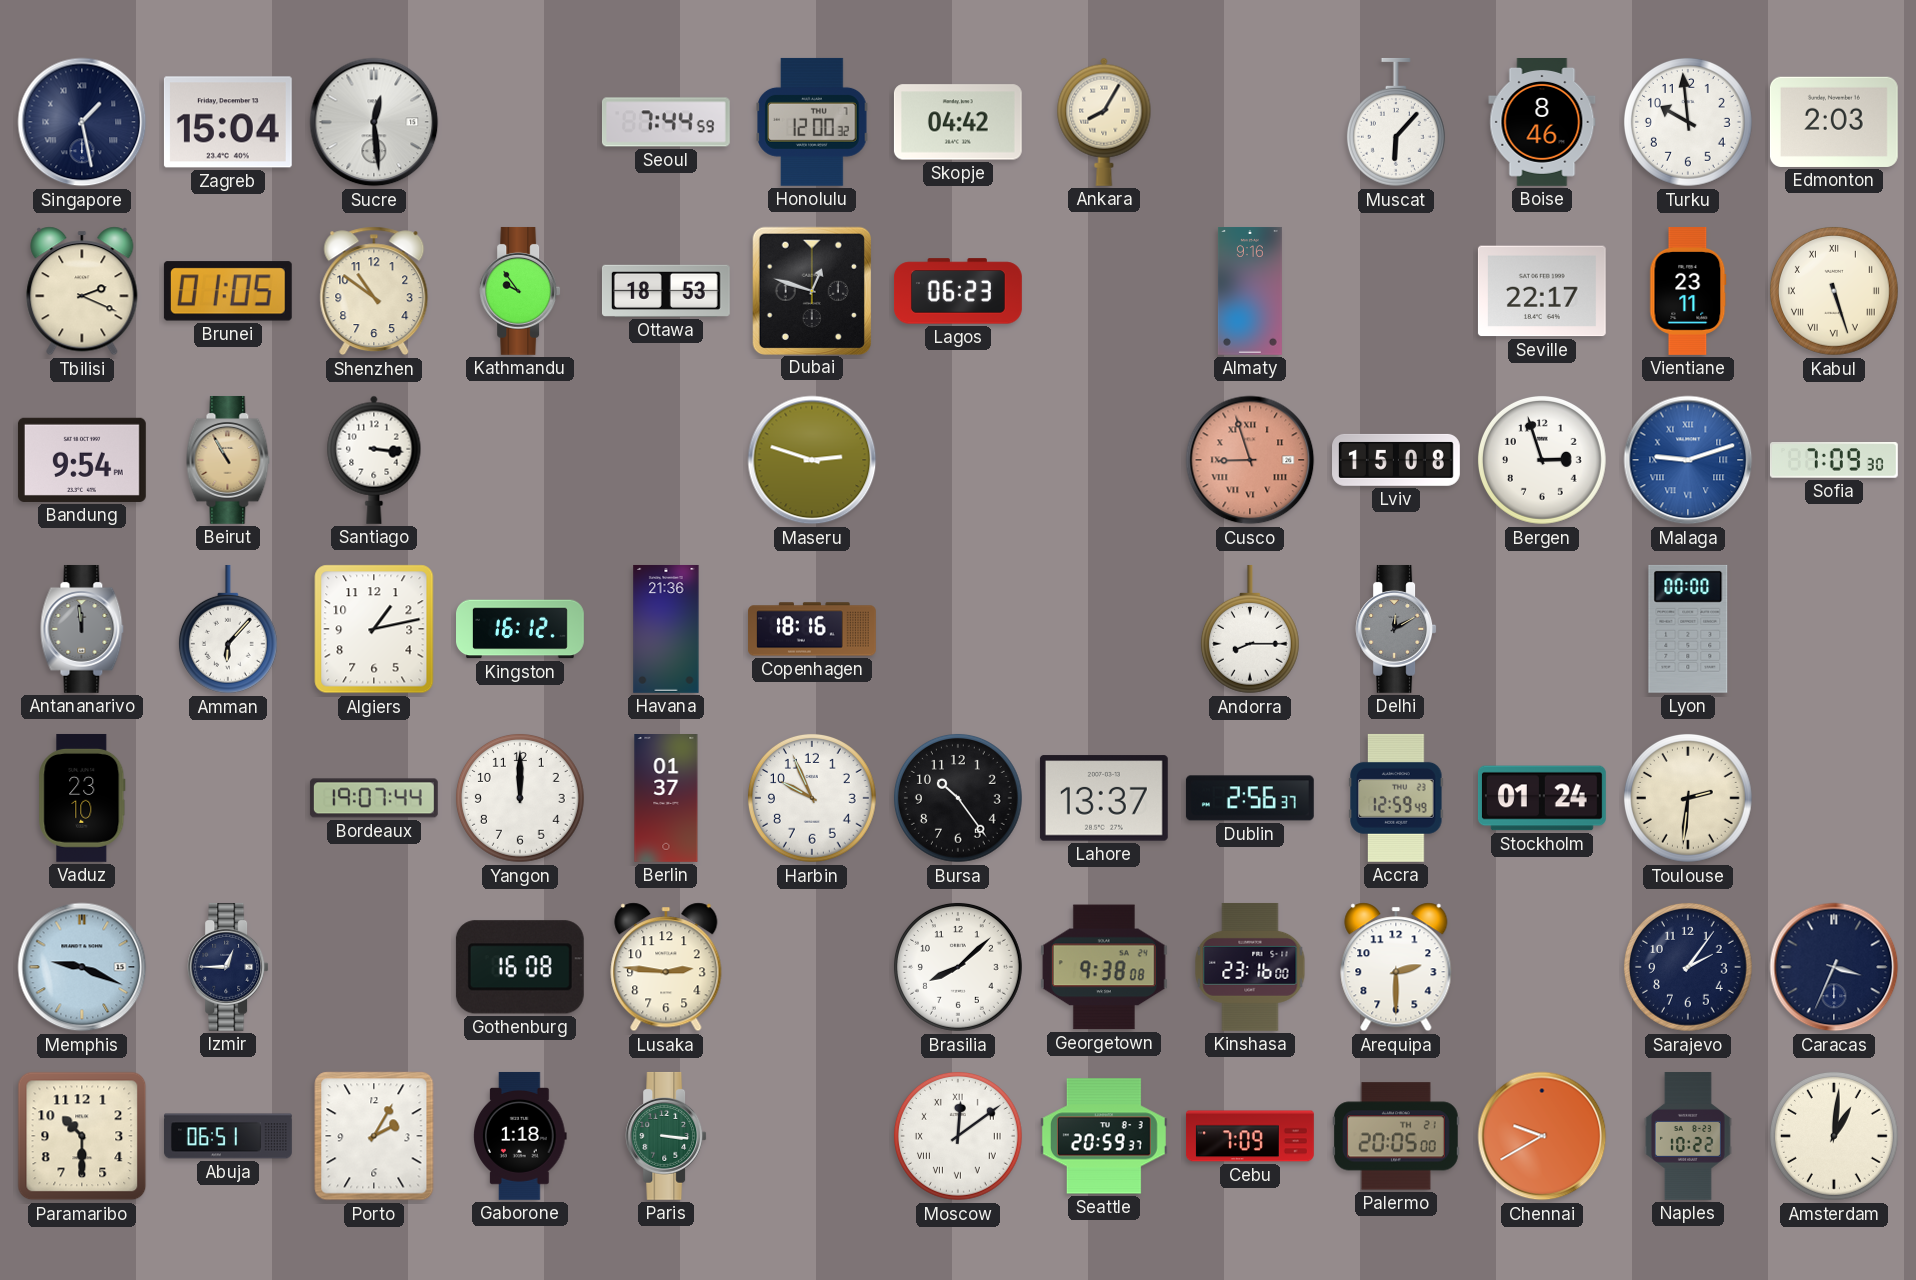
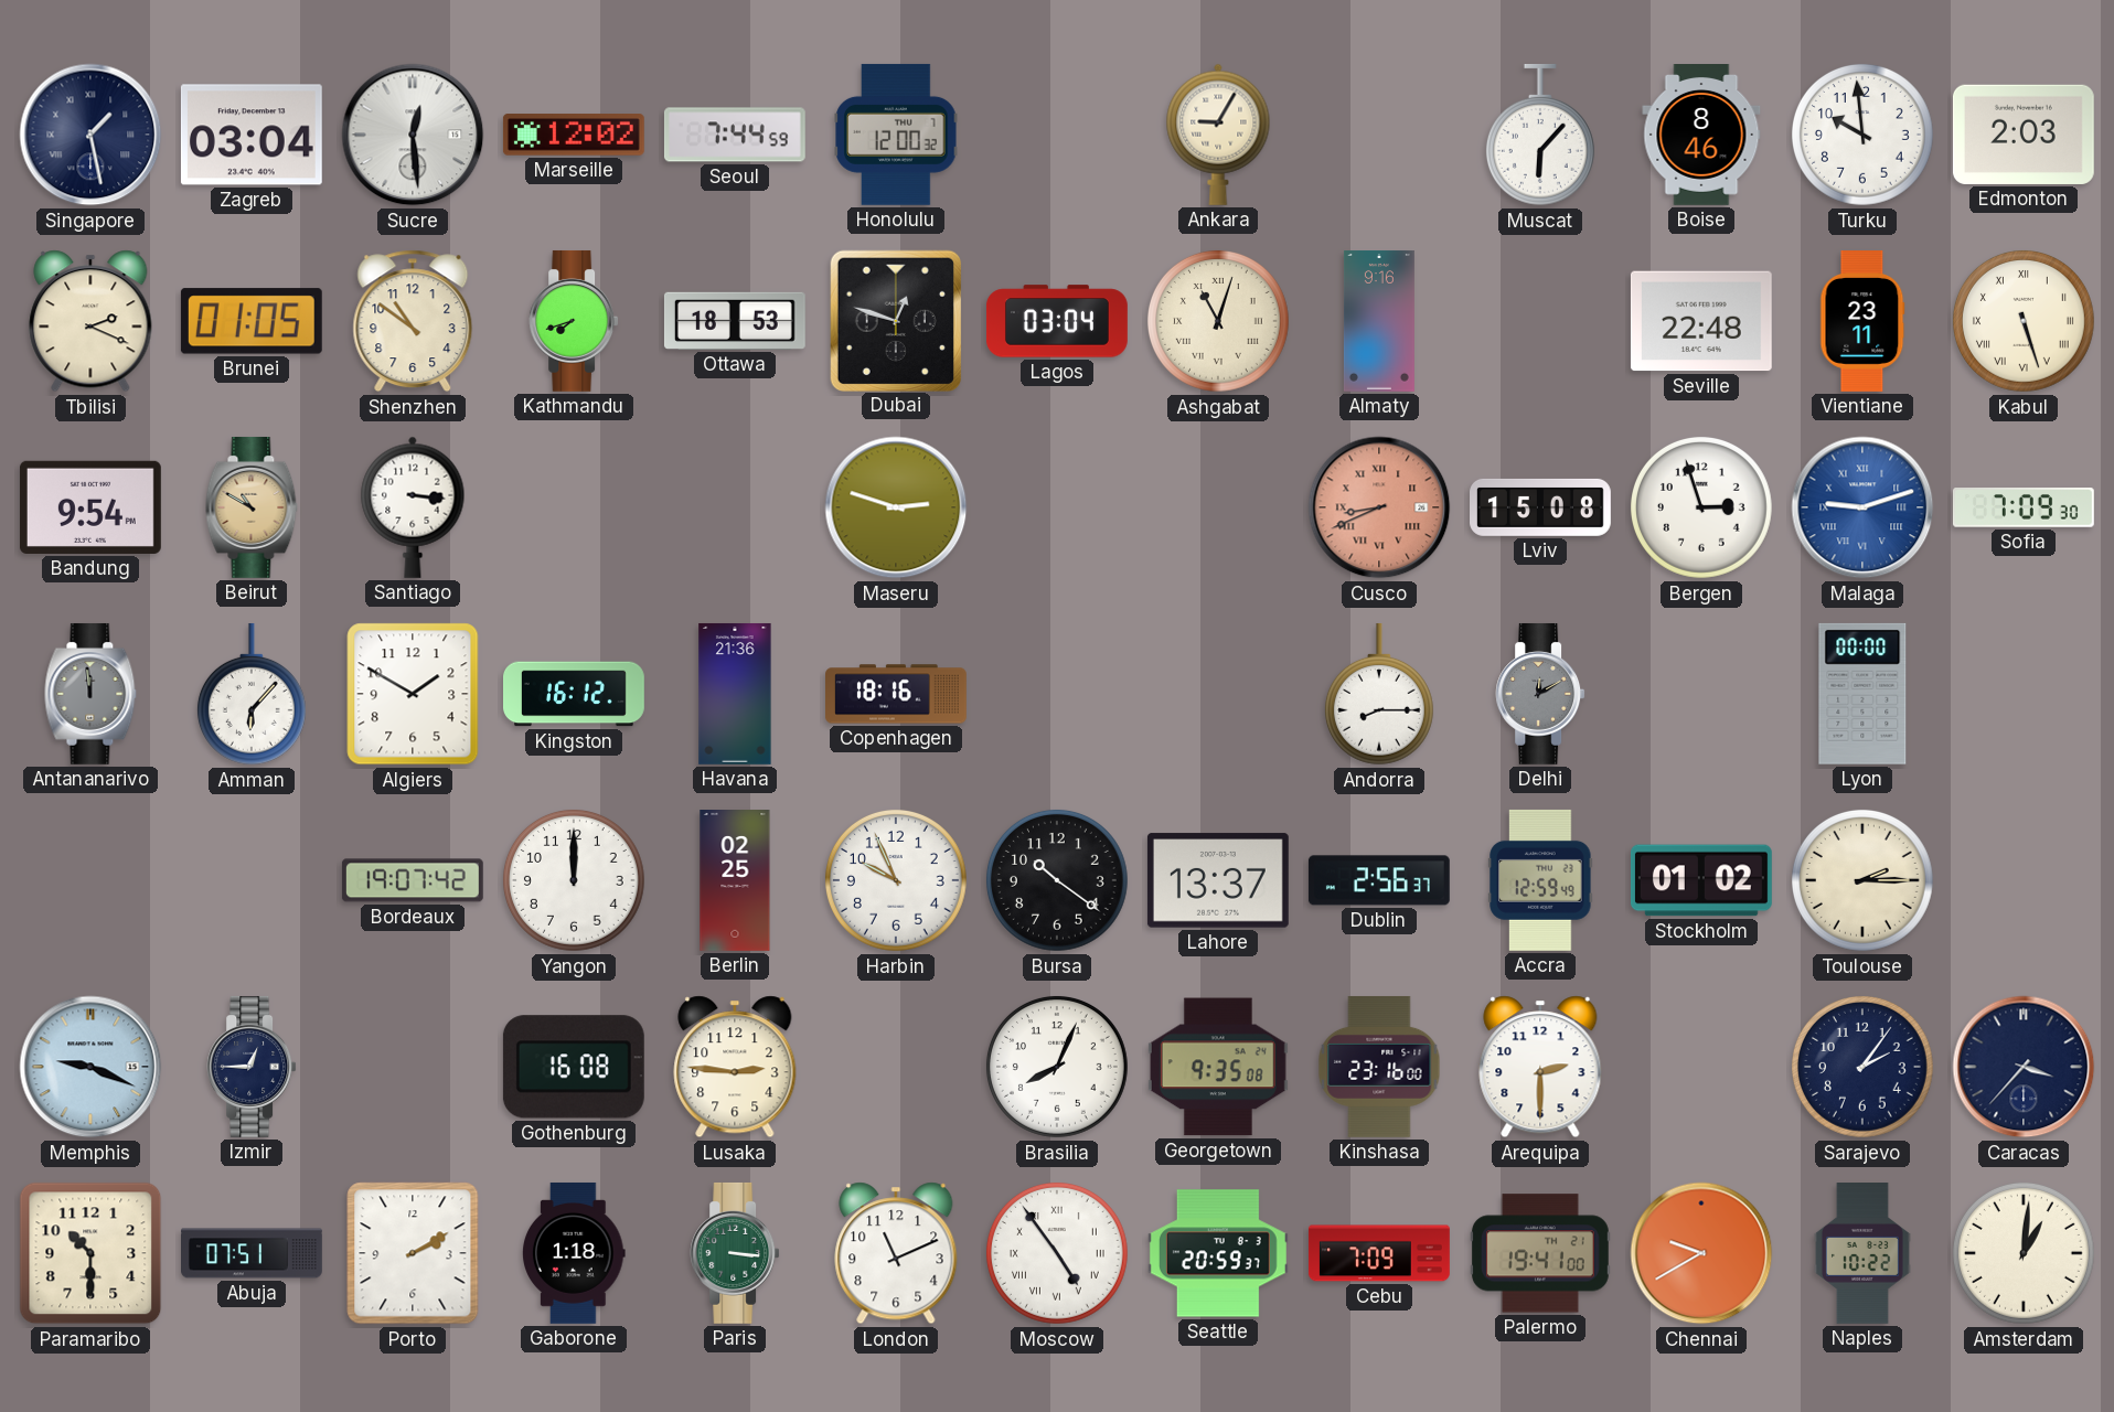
Zagreb: 15:04 -> 03:04
Marseille: none -> 12:02
Skopje: 04:42 -> none
Ankara: 8:05 -> 9:05
Kathmandu: 9:54 -> 7:42
Lagos: 06:23 -> 03:04
Ashgabat: none -> 11:03
Seville: 22:17 -> 22:48
Beirut: 10:55 -> 10:50
Cusco: 8:57 -> 8:41
Algiers: 1:13 -> 1:50
Vaduz: 23:10 -> none
Bordeaux: 19:07:44 -> 19:07:42
Berlin: 01:37 -> 02:25
Bursa: 10:24 -> 10:21
Stockholm: 01:24 -> 01:02
Toulouse: 2:31 -> 2:15
Brasilia: 8:08 -> 8:04
Georgetown: 9:38 -> 9:35
Caracas: 3:34 -> 3:37
Abuja: 06:51 -> 07:51
Porto: 2:05 -> 2:10
London: none -> 11:11
Moscow: 12:09 -> 4:54
Palermo: 20:05 -> 19:41
